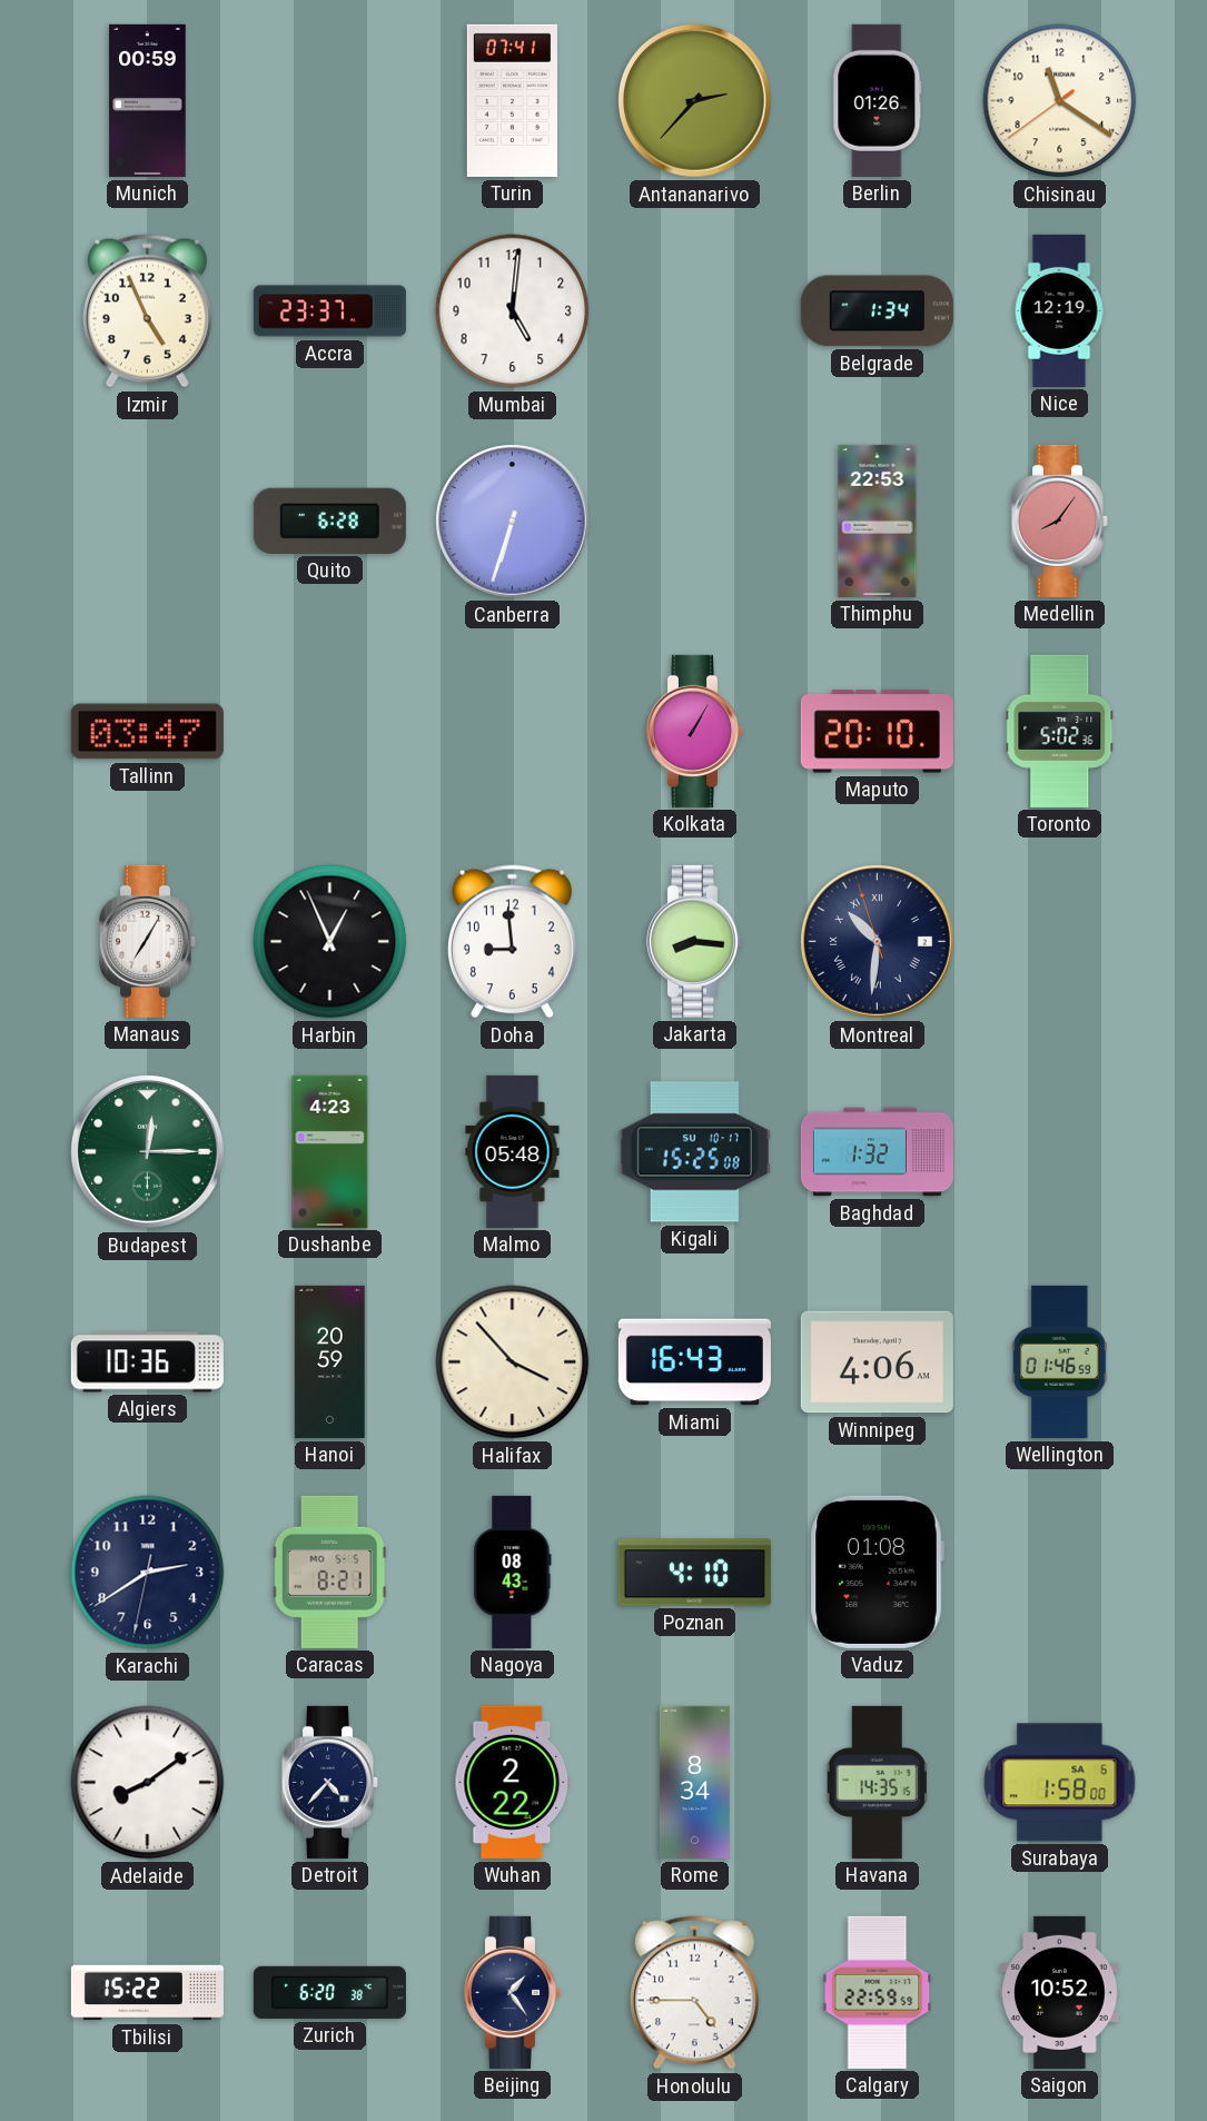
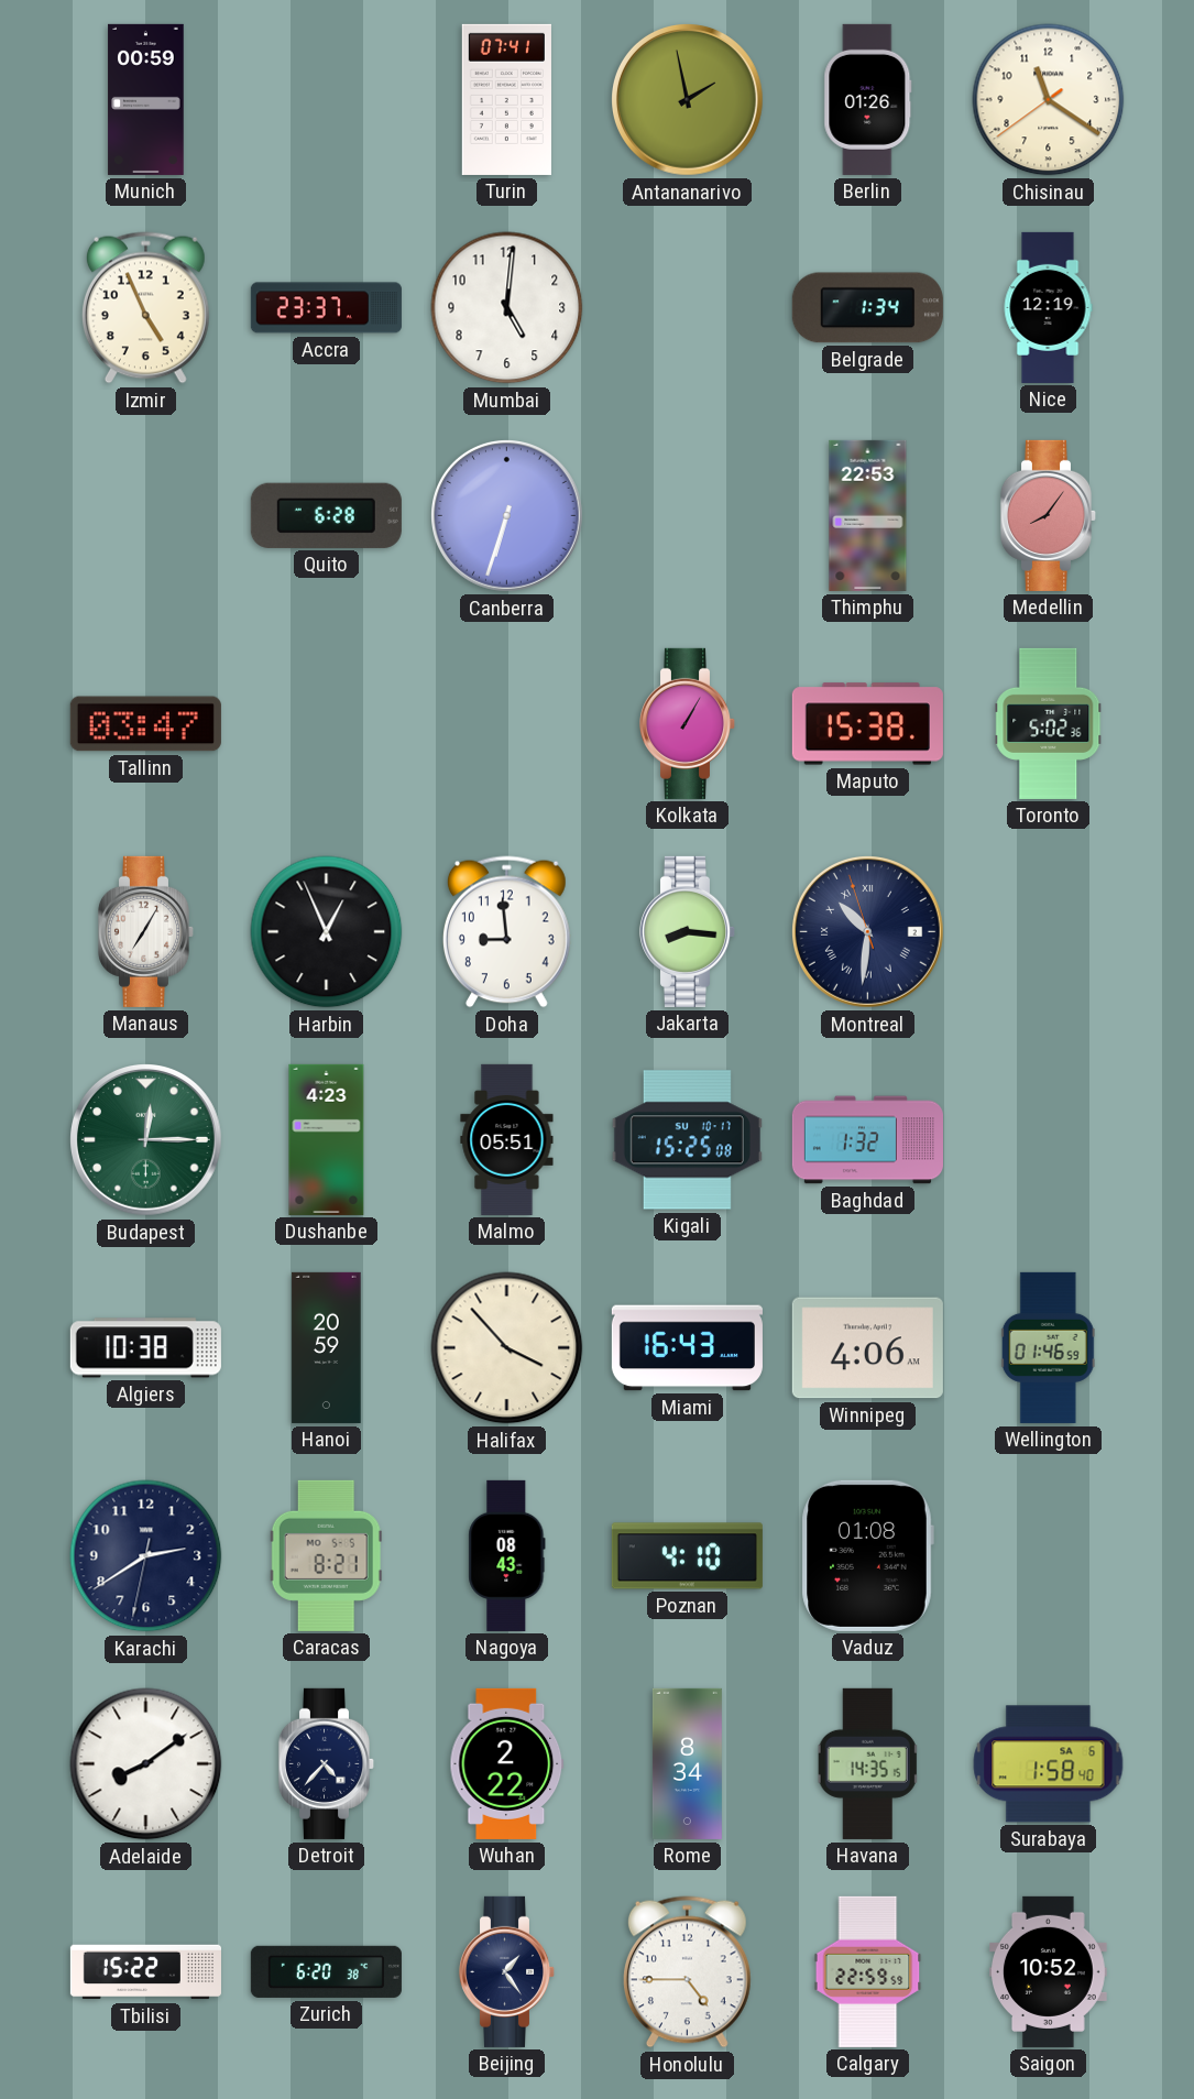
Antananarivo: 2:37 -> 1:58
Maputo: 20:10 -> 15:38
Malmo: 05:48 -> 05:51
Algiers: 10:36 -> 10:38
Surabaya: 1:58:00 -> 1:58:40
